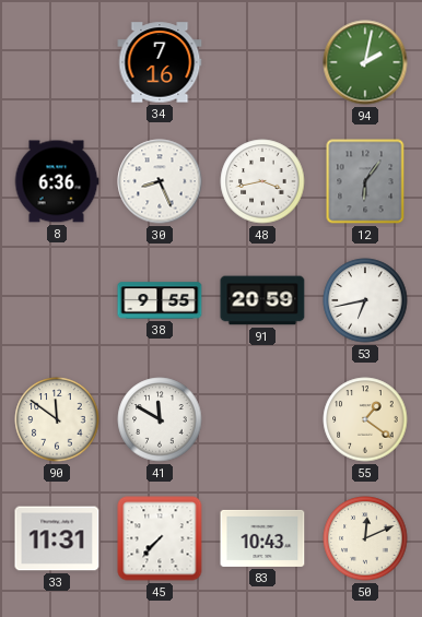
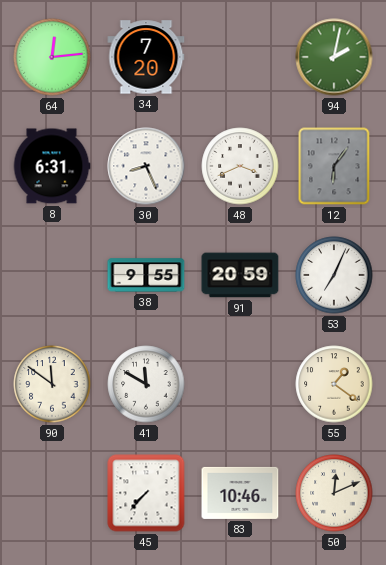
64: none -> 12:14
34: 7:16 -> 7:20
8: 6:36 -> 6:31
48: 3:43 -> 3:41
53: 6:43 -> 7:04
33: 11:31 -> none
83: 10:43 -> 10:46
